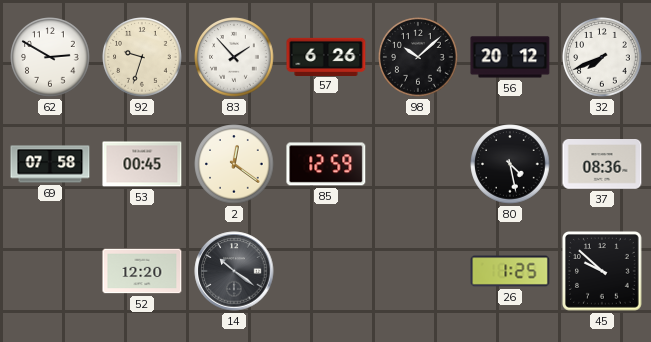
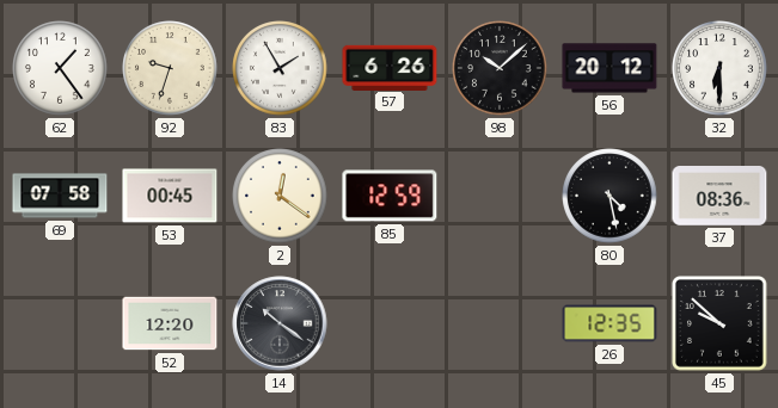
62: 2:50 -> 1:24
83: 1:53 -> 1:55
32: 7:41 -> 6:30
26: 1:25 -> 12:35
